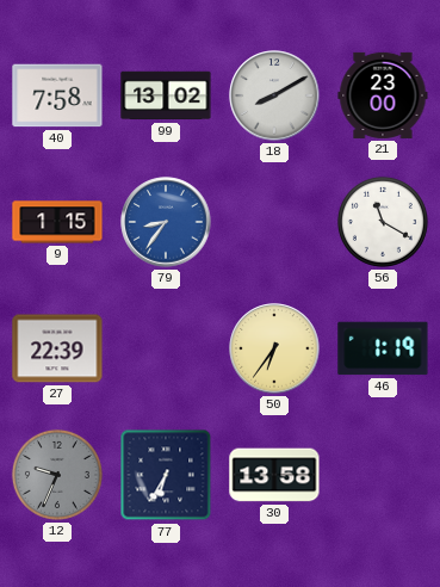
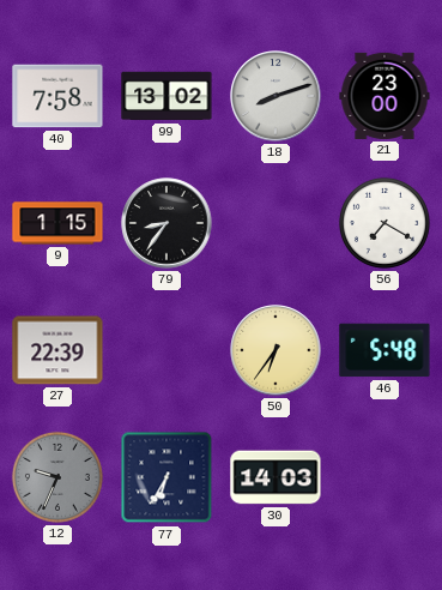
18: 8:10 -> 8:12
79 dial: blue -> black
56: 11:20 -> 7:20
46: 1:19 -> 5:48
30: 13:58 -> 14:03
